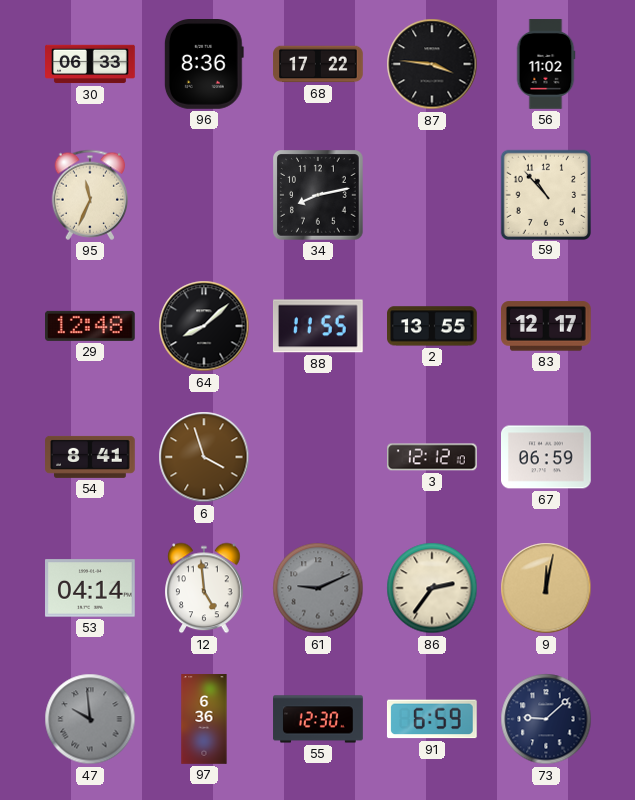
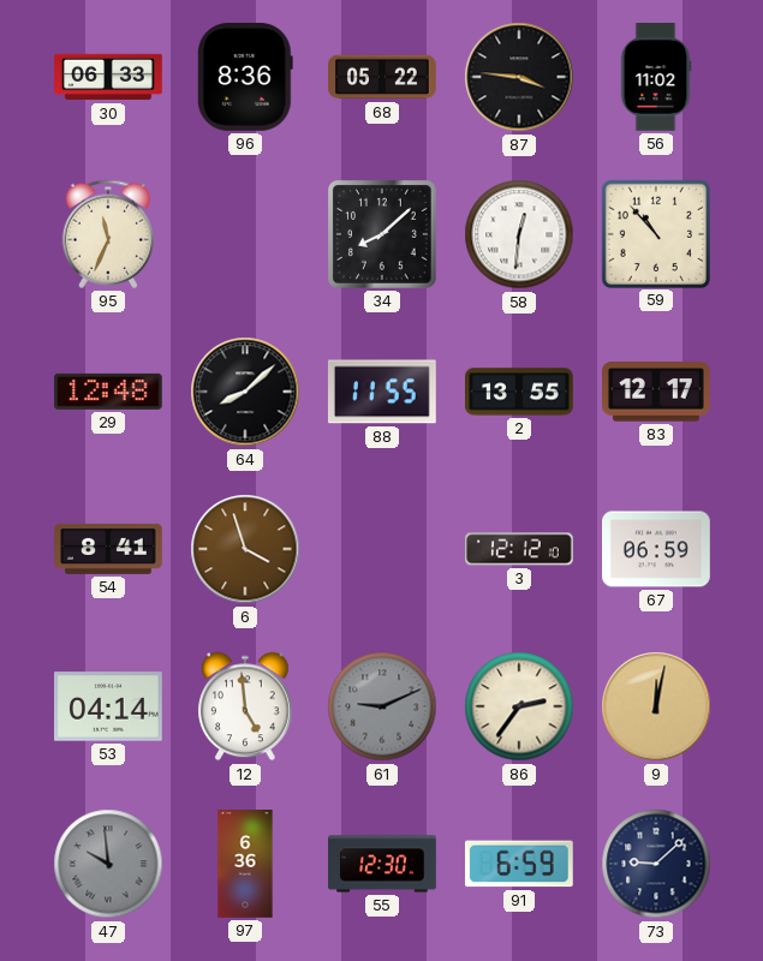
68: 17:22 -> 05:22
34: 8:13 -> 8:08
58: none -> 12:31
